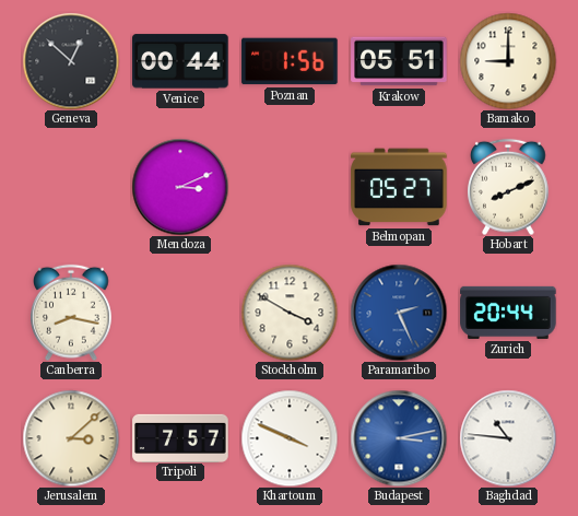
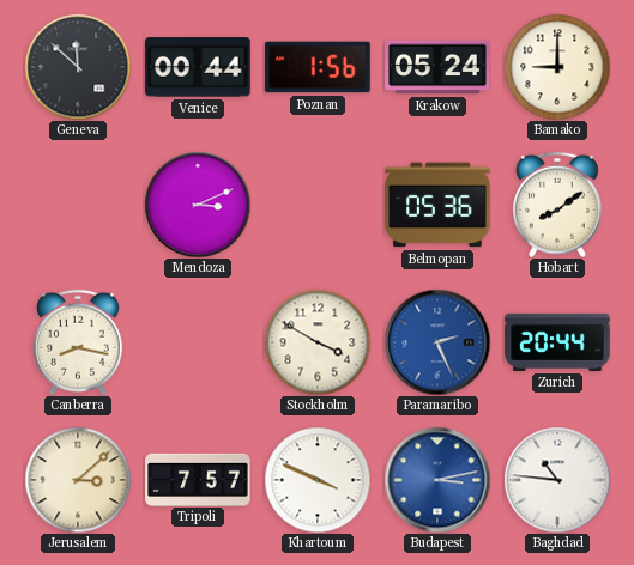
Geneva: 12:52 -> 11:52
Krakow: 05:51 -> 05:24
Belmopan: 05:27 -> 05:36
Hobart: 8:11 -> 8:09
